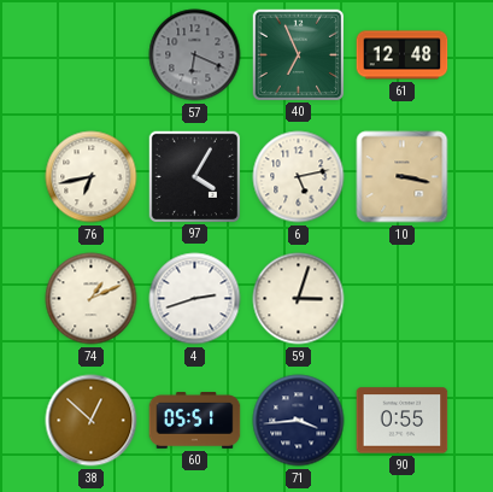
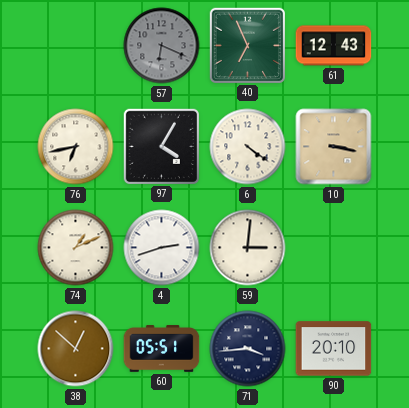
61: 12:48 -> 12:43
6: 5:13 -> 4:21
59: 3:03 -> 3:01
90: 0:55 -> 20:10
